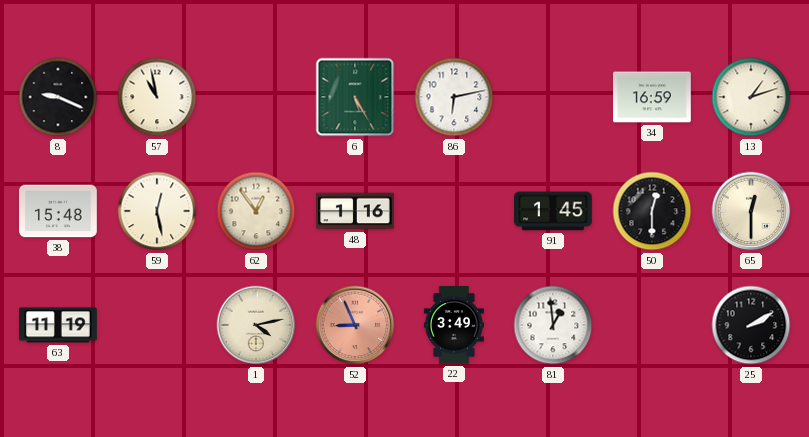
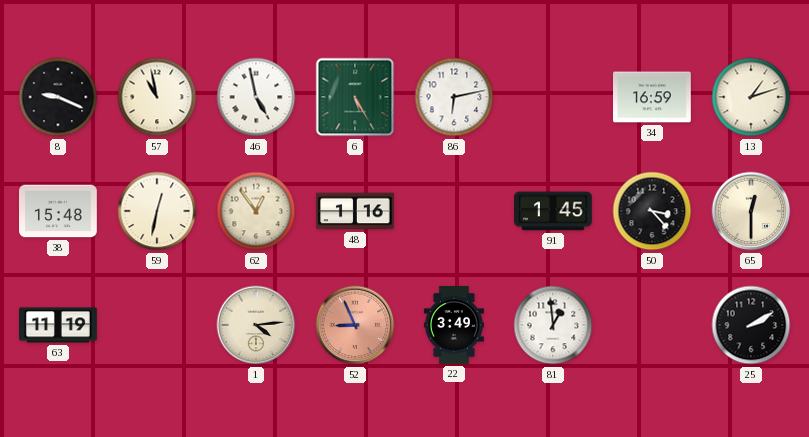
46: none -> 4:58
59: 12:28 -> 12:32
50: 12:30 -> 3:23
1: 4:13 -> 4:14
